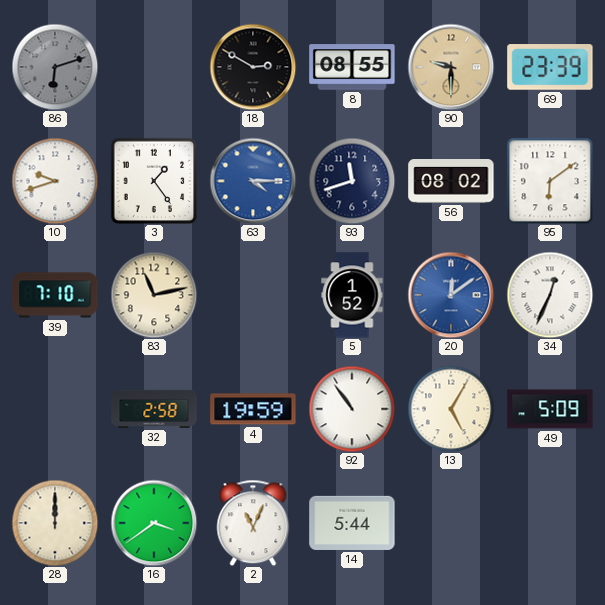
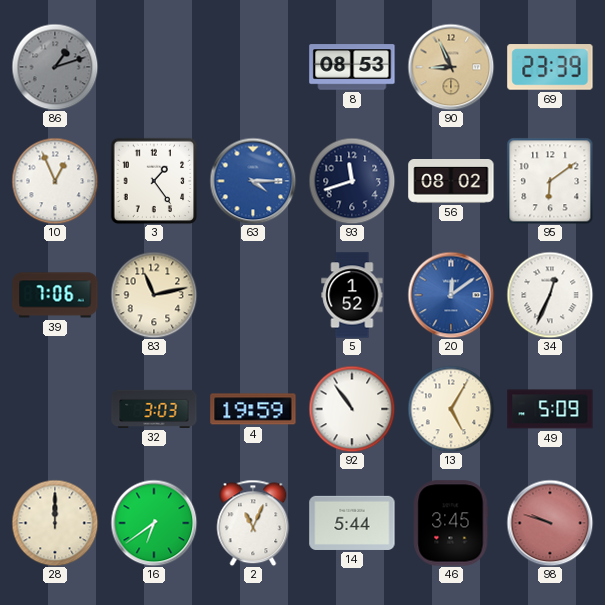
86: 6:12 -> 1:12
18: 2:50 -> none
8: 08:55 -> 08:53
90: 9:30 -> 8:56
10: 9:42 -> 12:56
39: 7:10 -> 7:06
32: 2:58 -> 3:03
16: 3:39 -> 6:39
46: none -> 3:45
98: none -> 9:48
